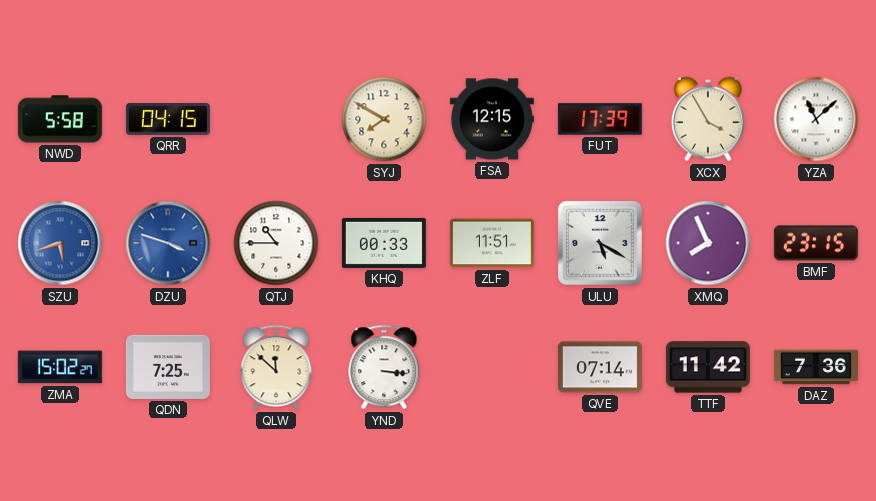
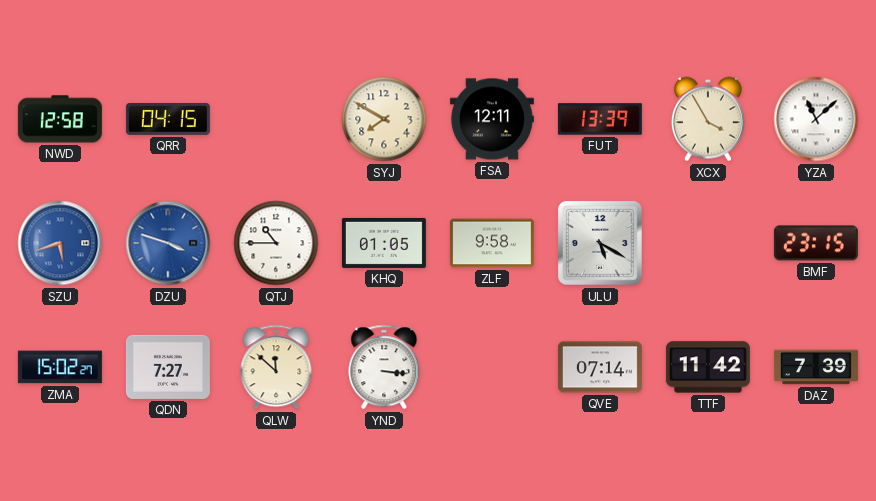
NWD: 5:58 -> 12:58
FSA: 12:15 -> 12:11
FUT: 17:39 -> 13:39
KHQ: 00:33 -> 01:05
ZLF: 11:51 -> 9:58
XMQ: 7:56 -> none
QDN: 7:25 -> 7:27
DAZ: 7:36 -> 7:39
